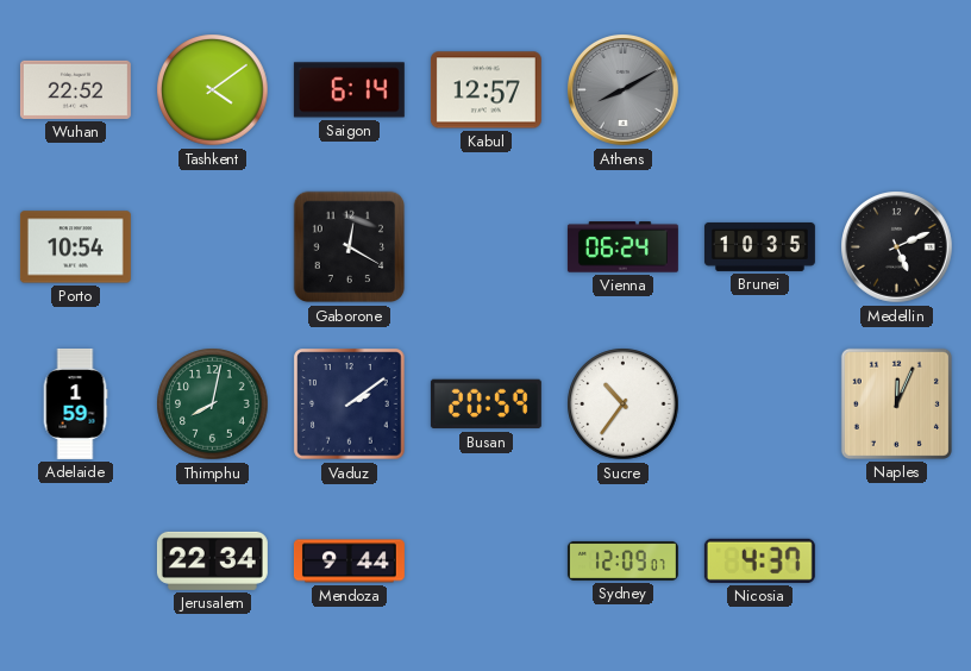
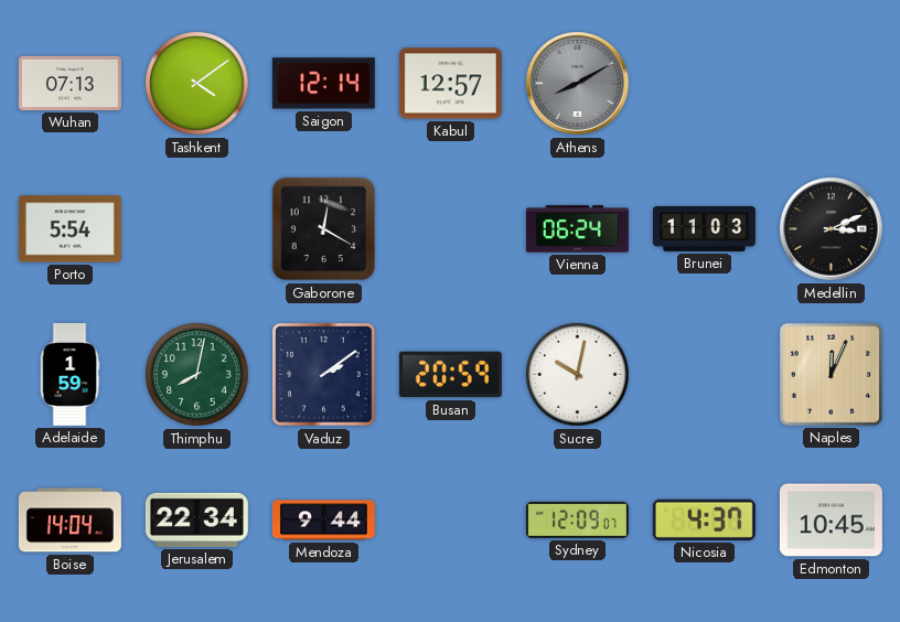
Wuhan: 22:52 -> 07:13
Saigon: 6:14 -> 12:14
Porto: 10:54 -> 5:54
Brunei: 10:35 -> 11:03
Medellin: 5:11 -> 3:11
Sucre: 10:36 -> 10:02
Boise: none -> 14:04
Edmonton: none -> 10:45
